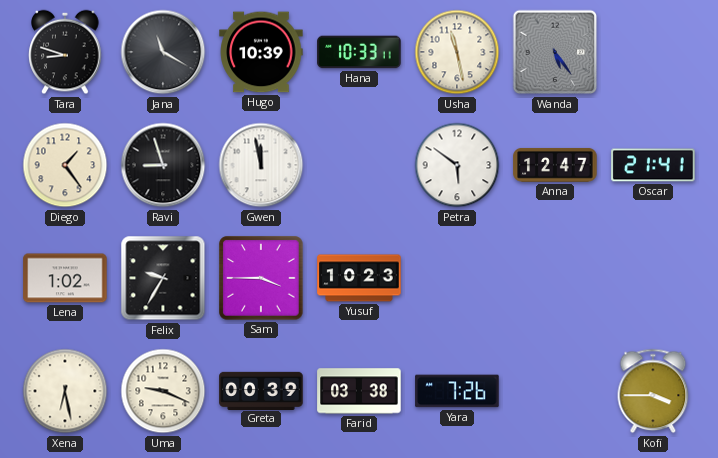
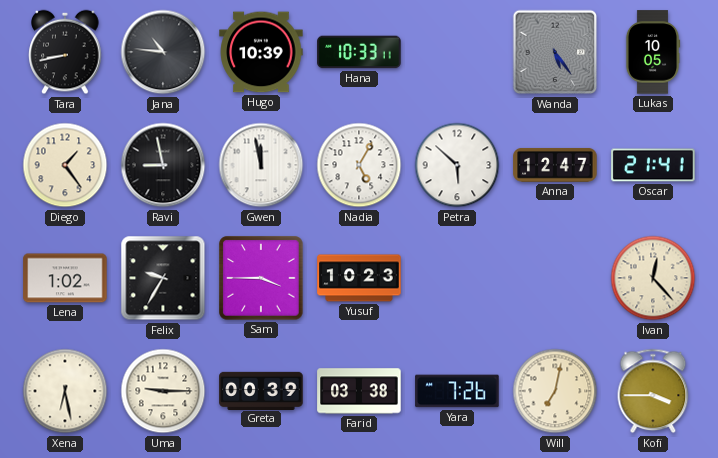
Tara: 8:48 -> 8:43
Jana: 11:20 -> 10:46
Usha: 11:28 -> none
Lukas: none -> 10:05
Ravi: 8:57 -> 8:58
Nadia: none -> 5:05
Petra: 5:51 -> 5:52
Ivan: none -> 12:23
Uma: 9:19 -> 9:15
Will: none -> 7:02
